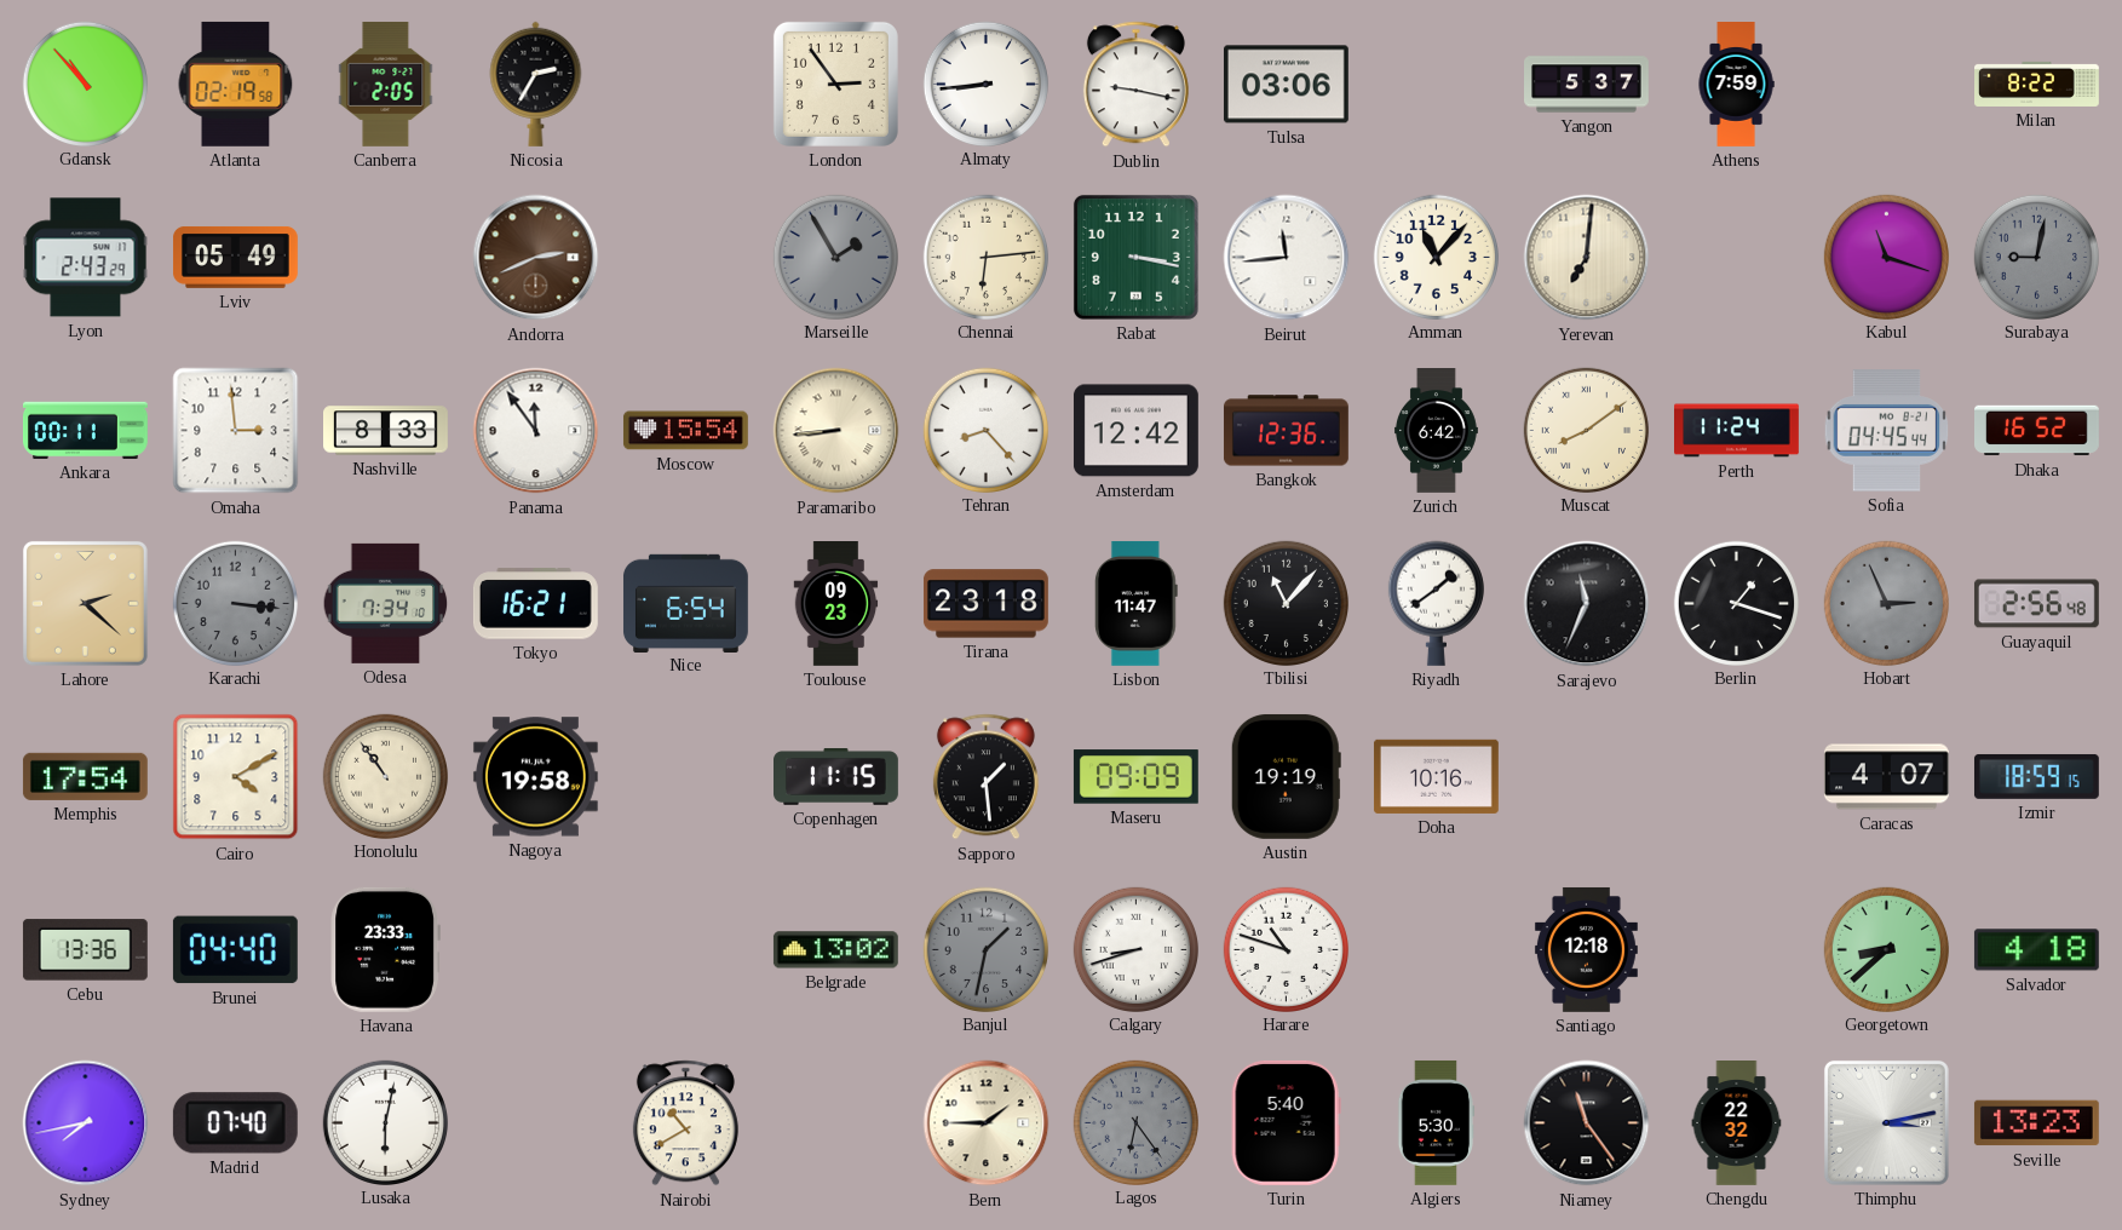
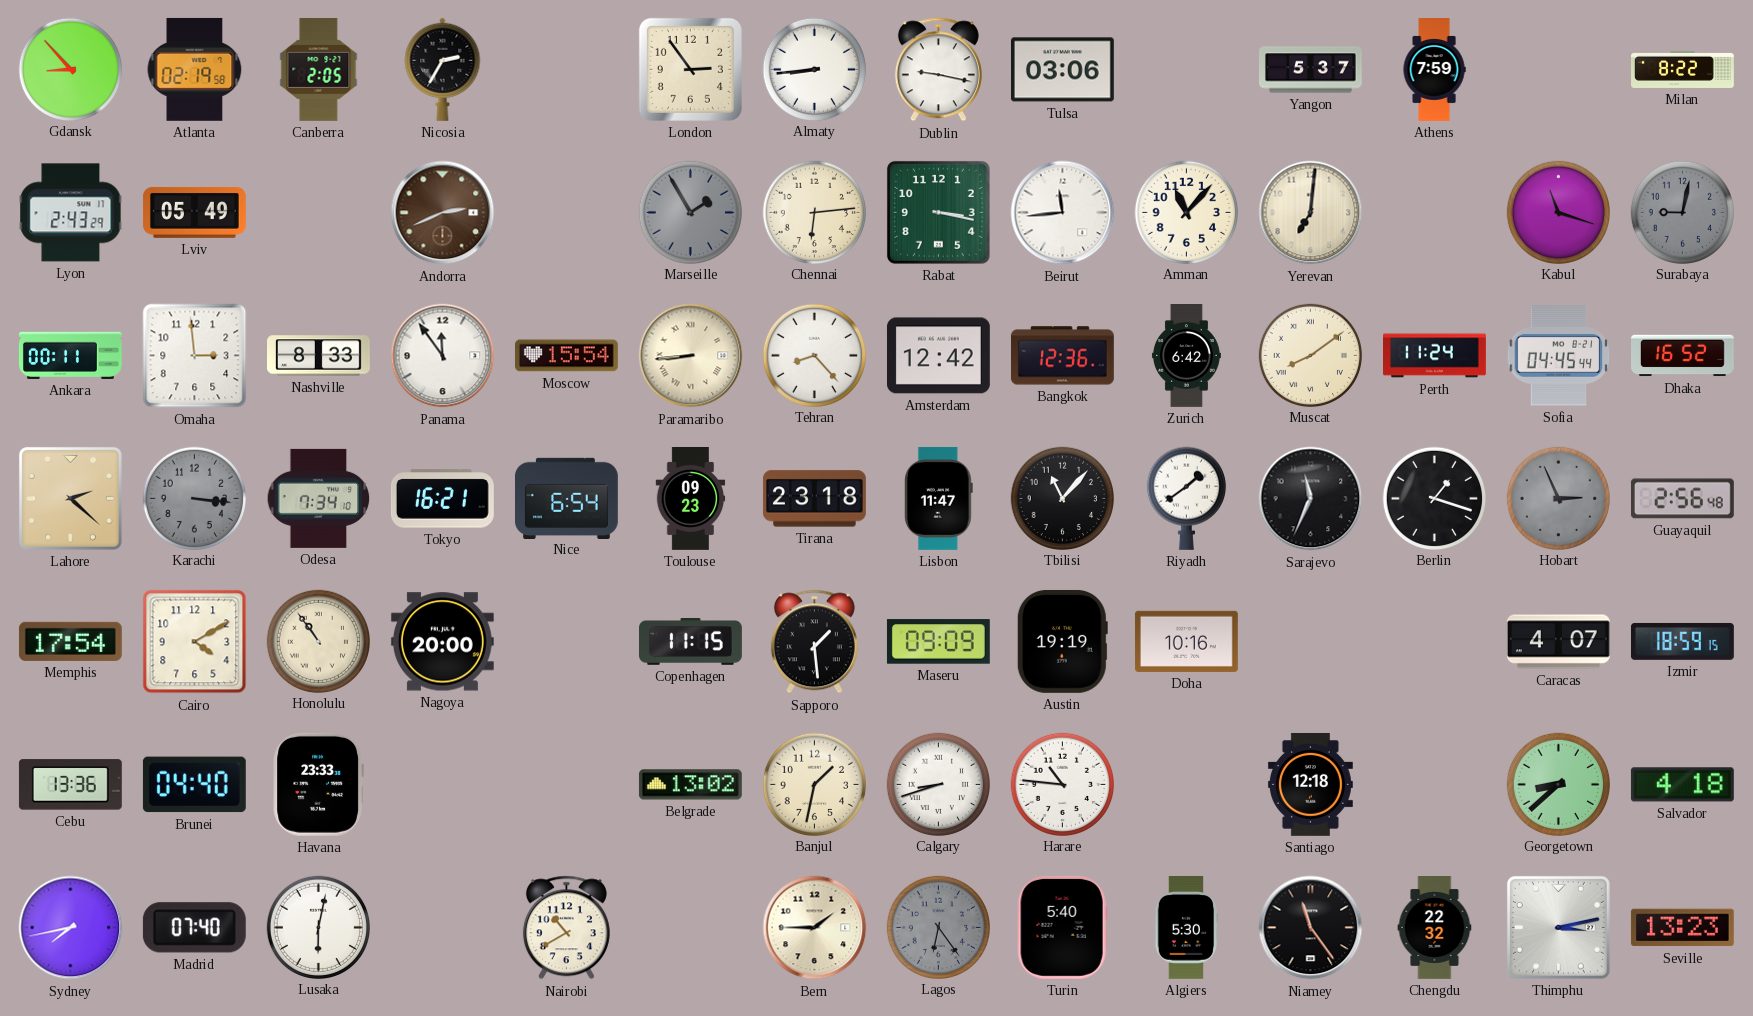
Gdansk: 10:53 -> 8:53
Nagoya: 19:58 -> 20:00
Banjul dial: grey -> cream
Harare: 10:48 -> 10:46
